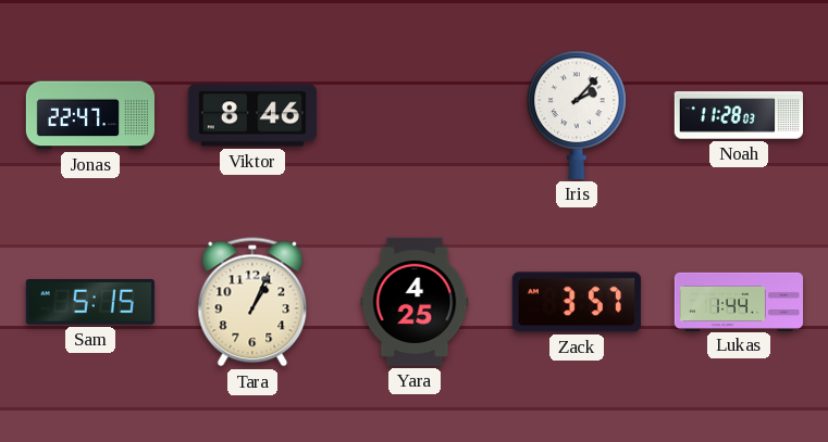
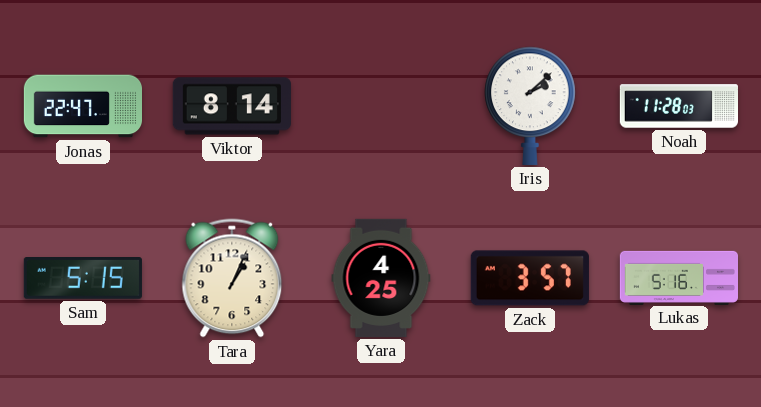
Viktor: 8:46 -> 8:14
Iris: 2:07 -> 2:08
Lukas: 1:44 -> 5:16
